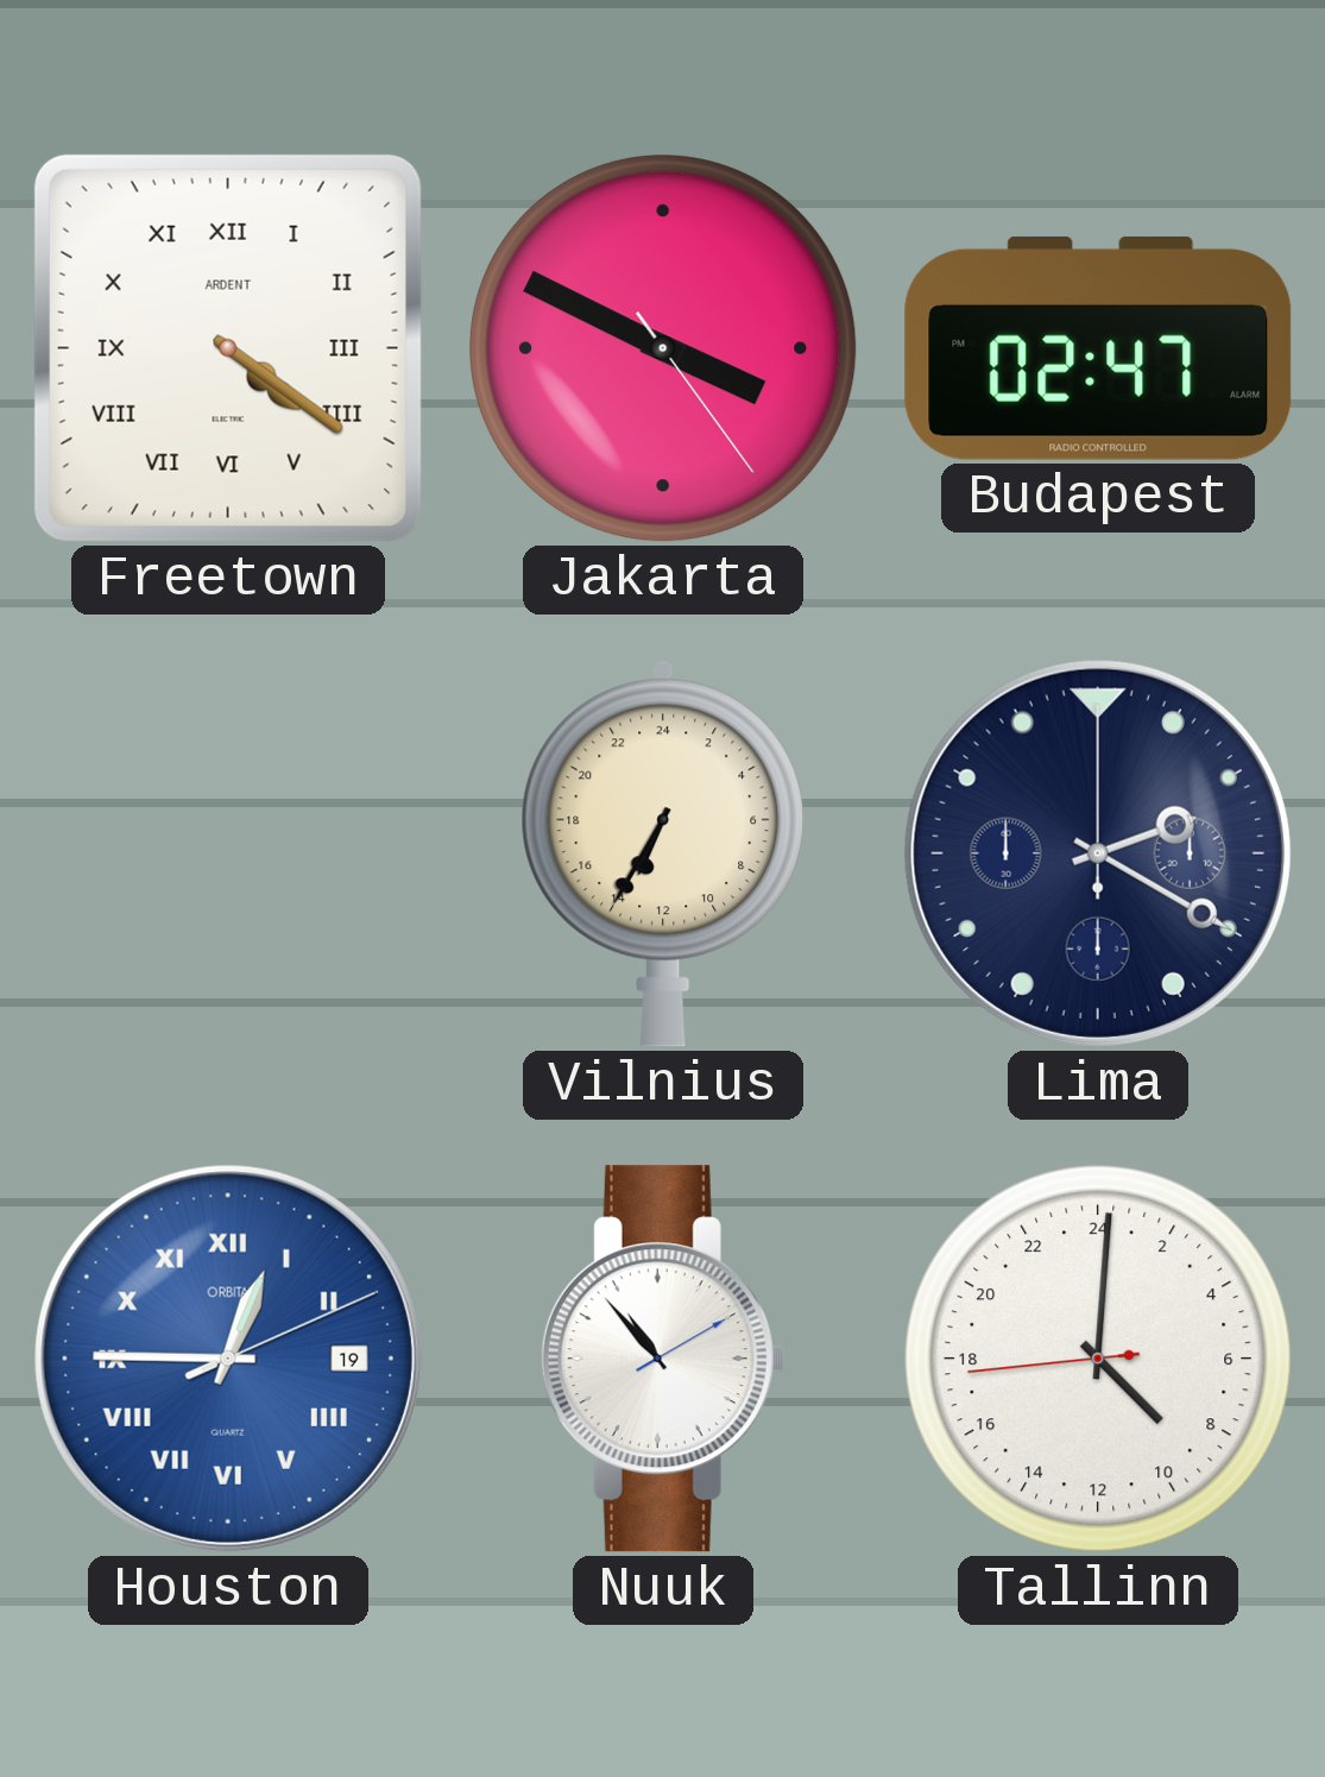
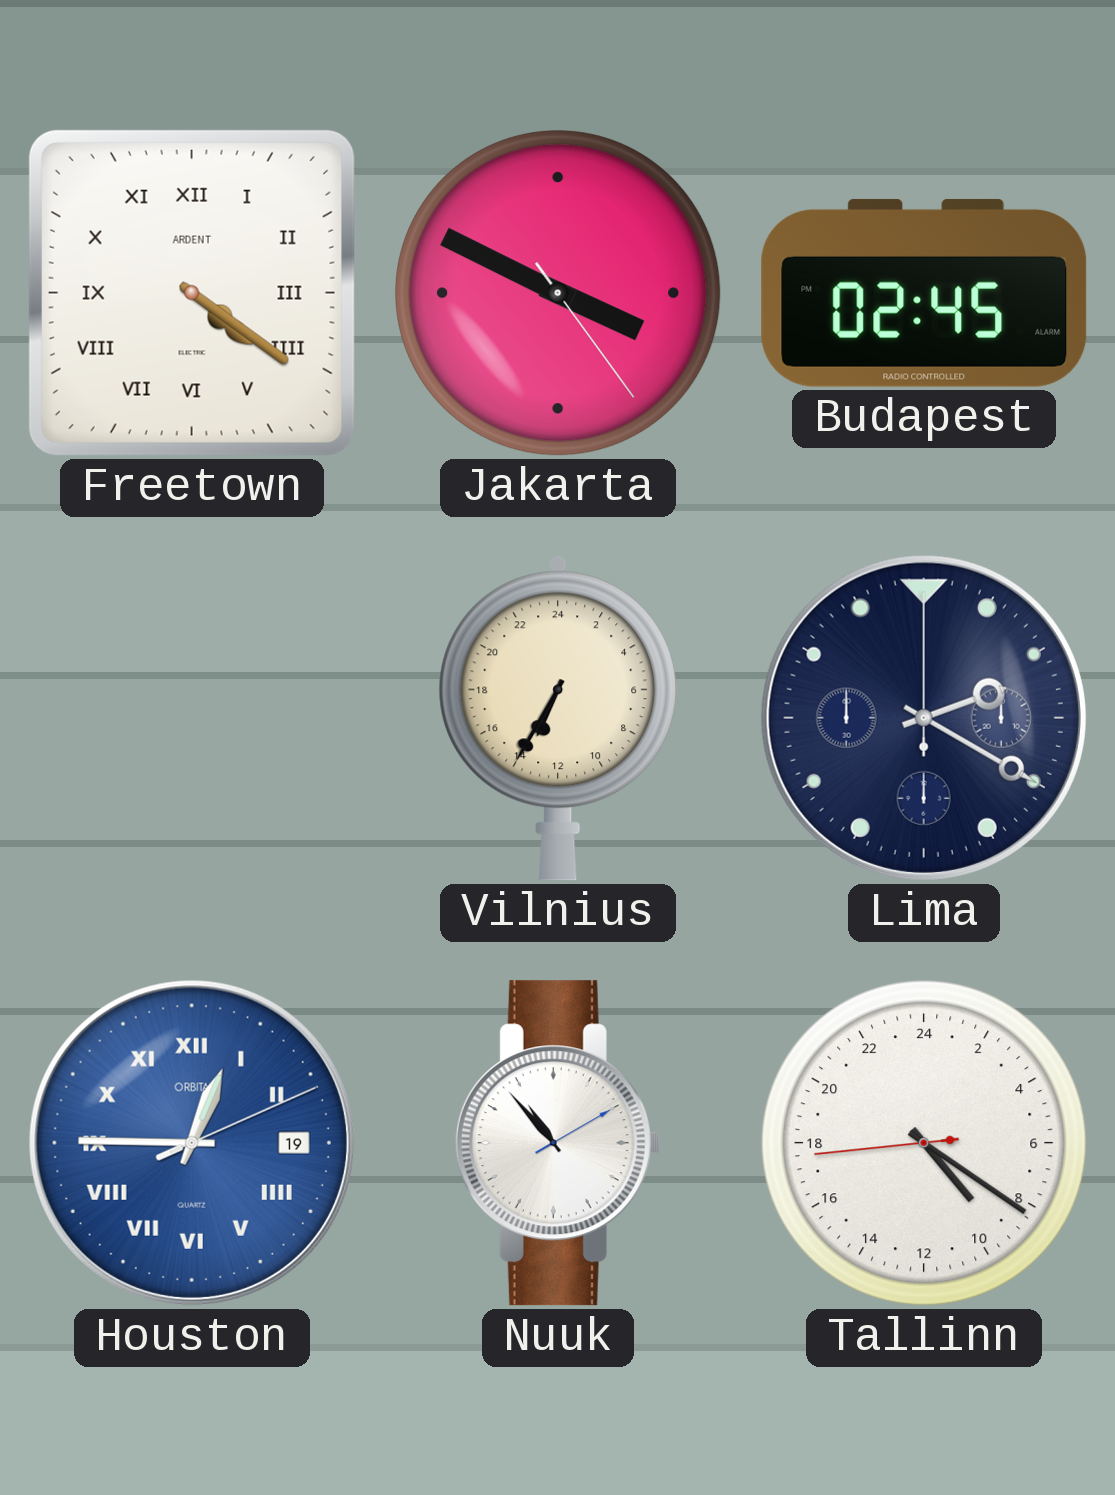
Budapest: 02:47 -> 02:45
Tallinn: 9:00 -> 9:20
